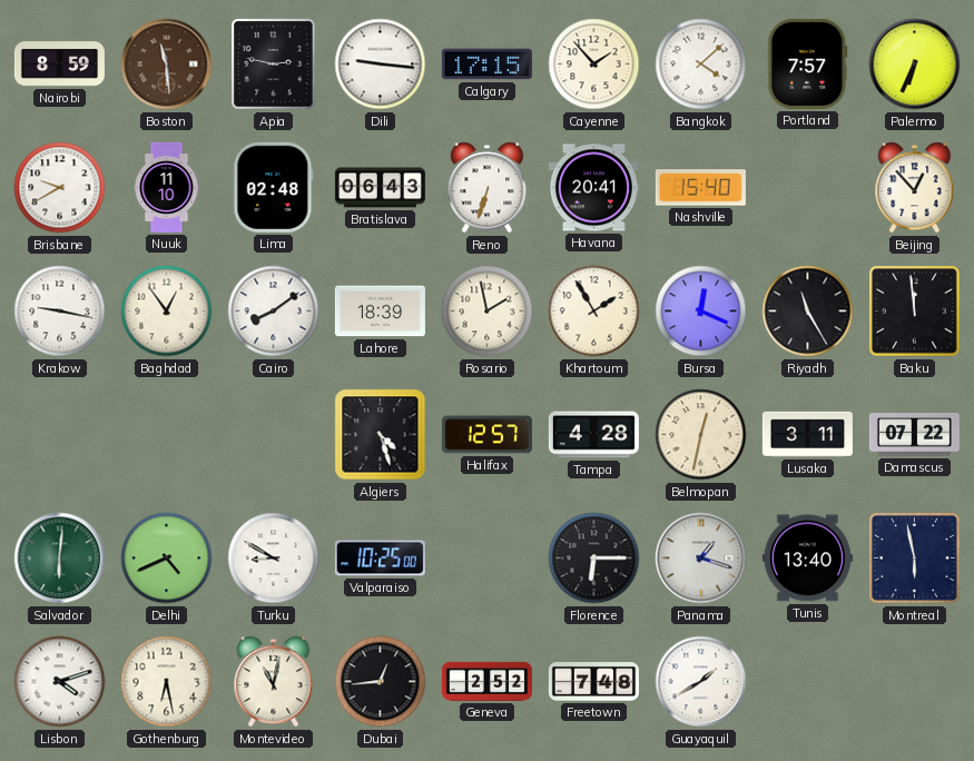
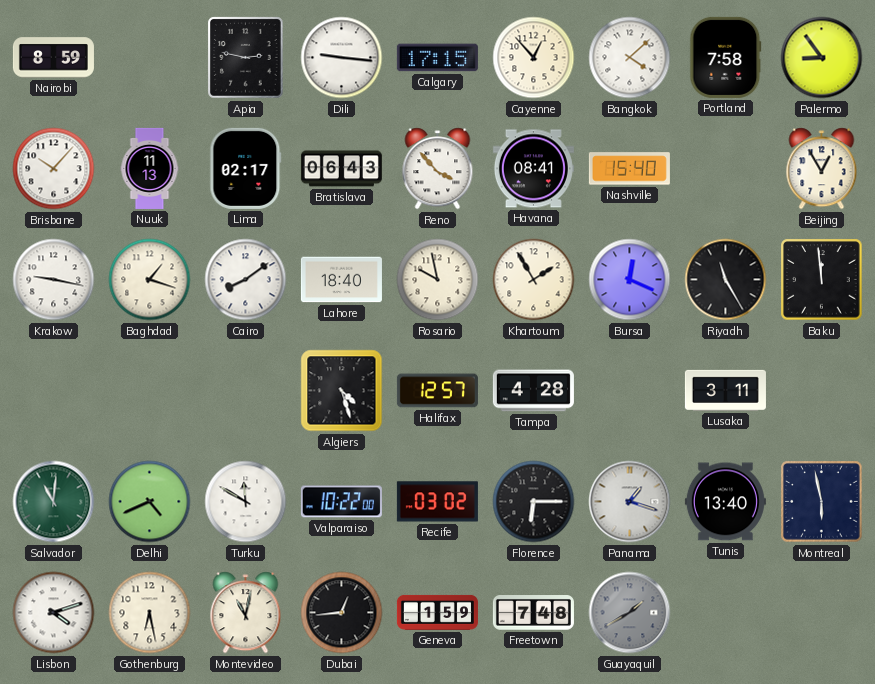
Boston: 11:29 -> none
Cayenne: 1:53 -> 12:53
Portland: 7:57 -> 7:58
Palermo: 6:34 -> 8:54
Brisbane: 9:40 -> 10:07
Nuuk: 11:10 -> 11:13
Lima: 02:48 -> 02:17
Reno: 6:33 -> 3:53
Havana: 20:41 -> 08:41
Beijing: 12:53 -> 12:55
Baghdad: 12:54 -> 1:18
Lahore: 18:39 -> 18:40
Rosario: 1:58 -> 9:58
Belmopan: 12:32 -> none
Damascus: 07:22 -> none
Salvador: 6:01 -> 11:01
Turku: 8:50 -> 11:50
Valparaiso: 10:25 -> 10:22
Recife: none -> 03:02
Geneva: 2:52 -> 1:59
Guayaquil dial: white -> grey
